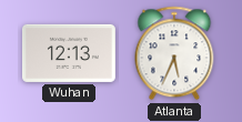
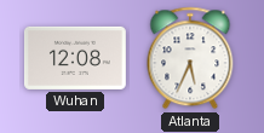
Wuhan: 12:13 -> 12:08
